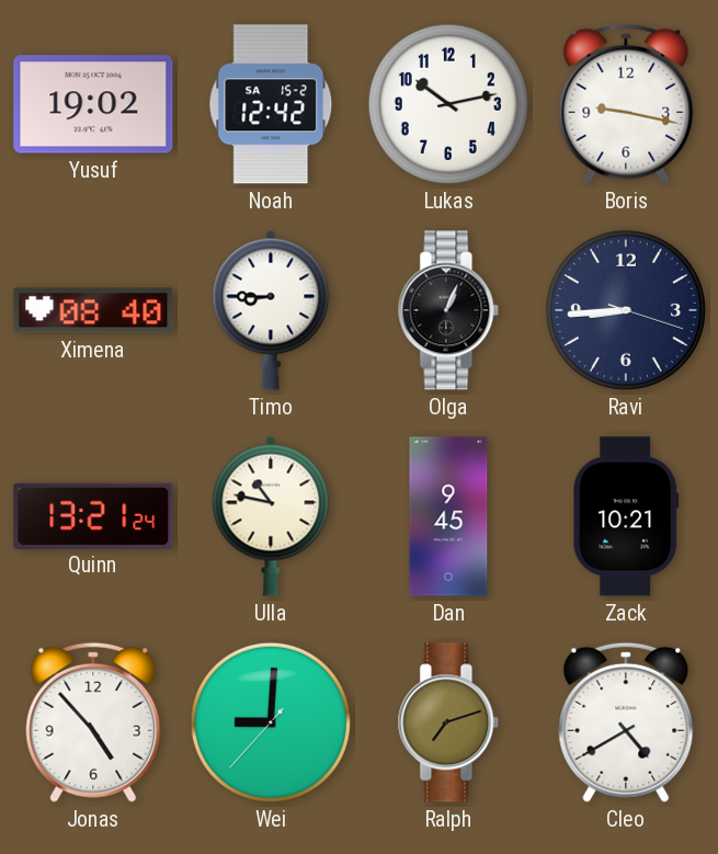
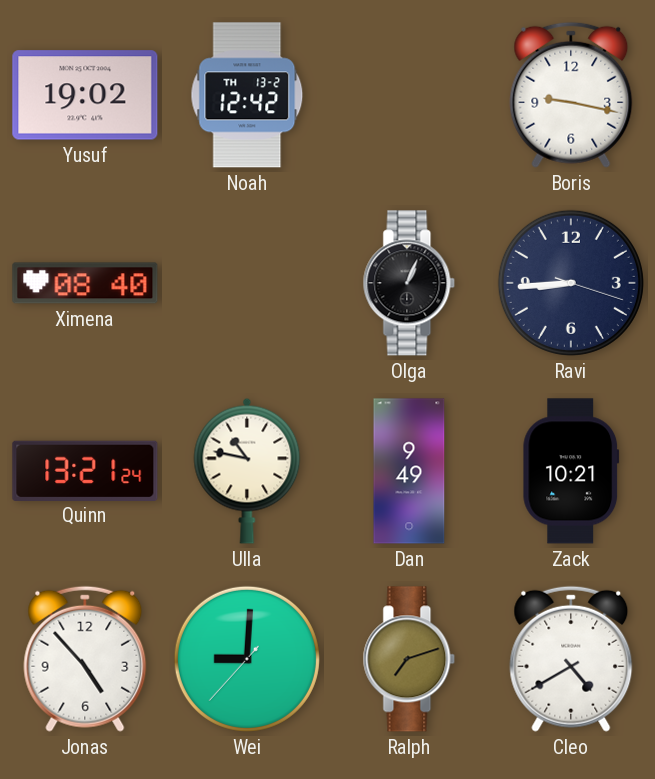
Noah date: SA 15-2 -> TH 13-2
Lukas: 10:13 -> none
Timo: 8:45 -> none
Dan: 9:45 -> 9:49
